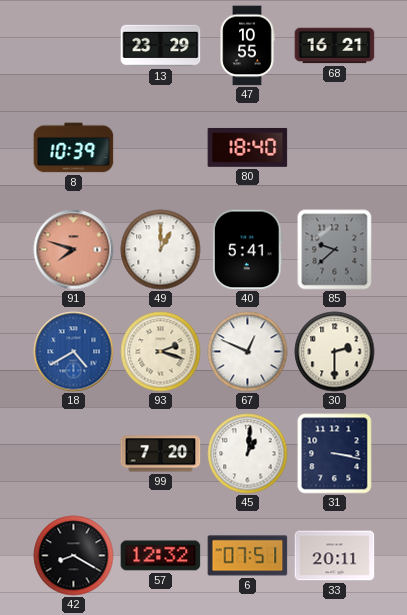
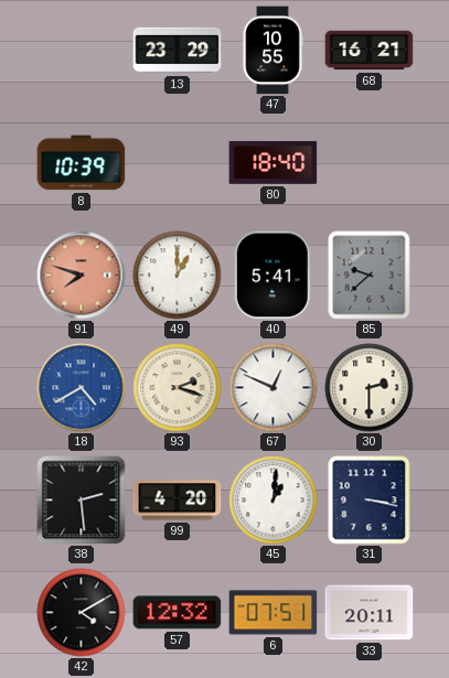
38: none -> 2:29
99: 7:20 -> 4:20
42: 8:20 -> 4:10
